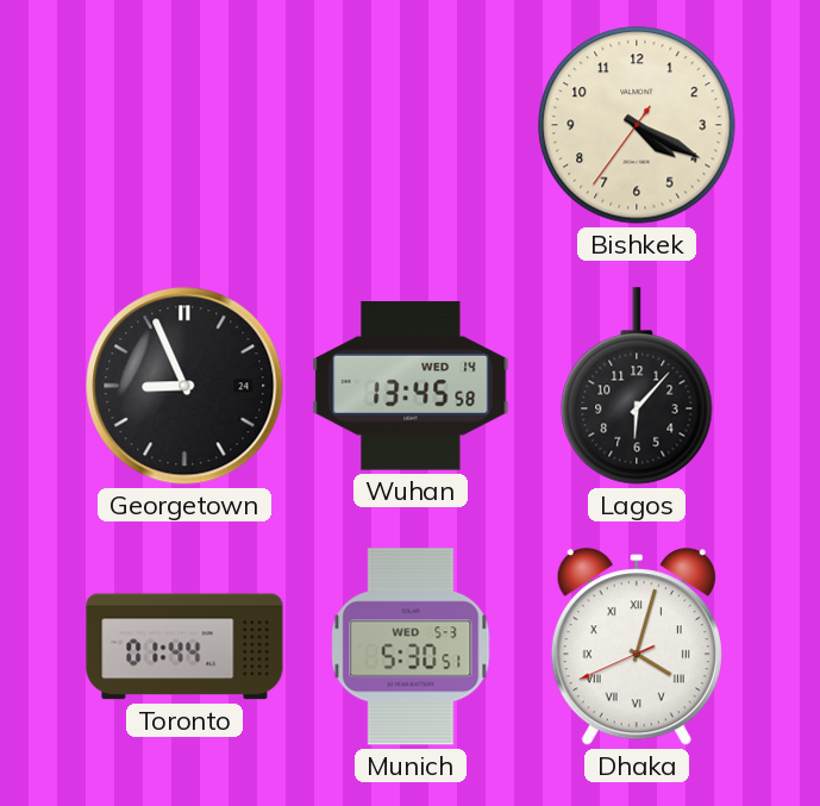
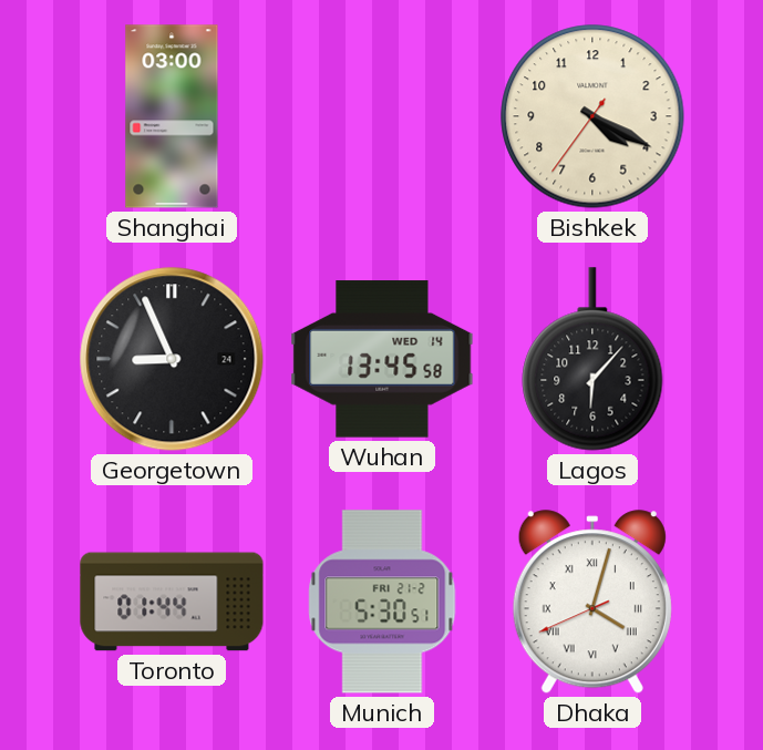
Shanghai: none -> 03:00
Munich date: WED 5-3 -> FRI 21-2
